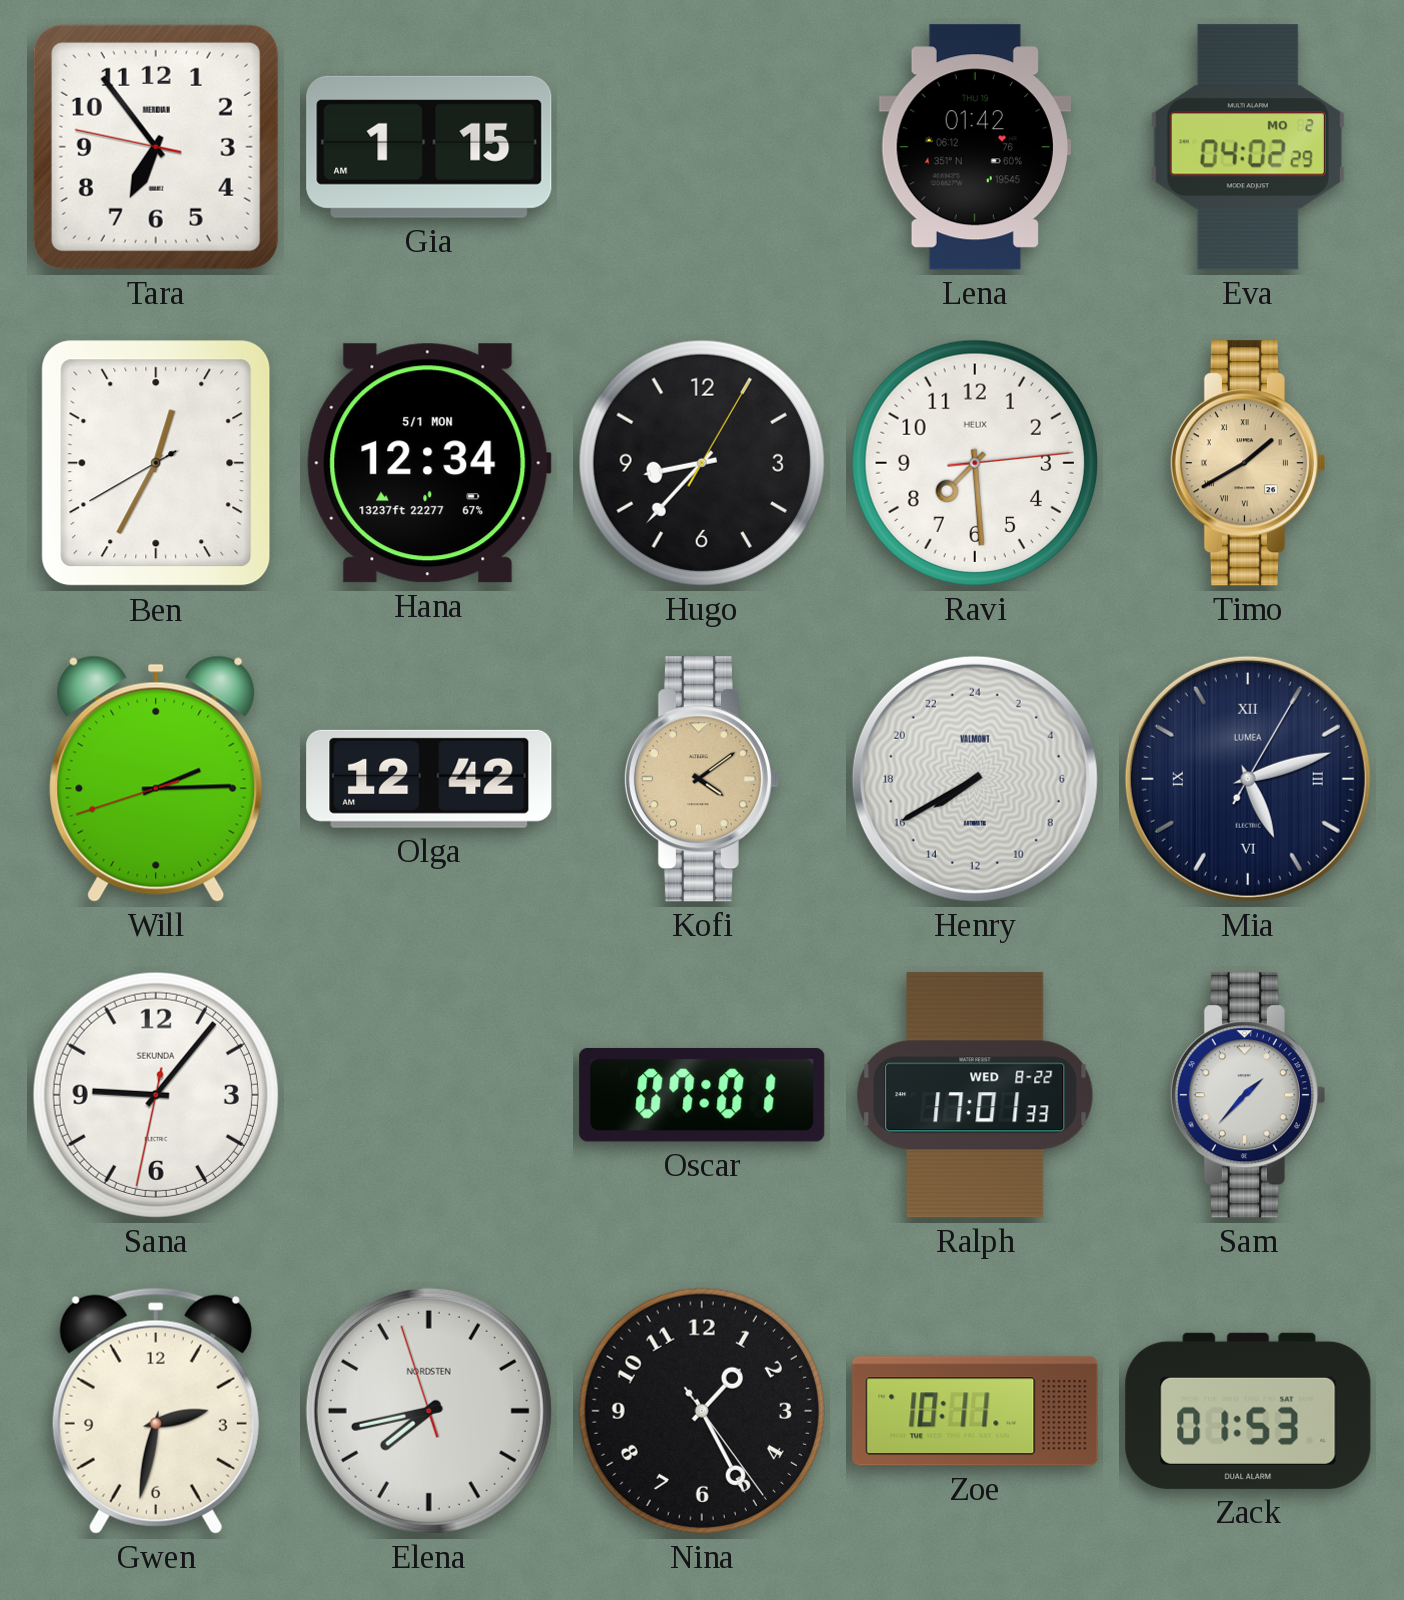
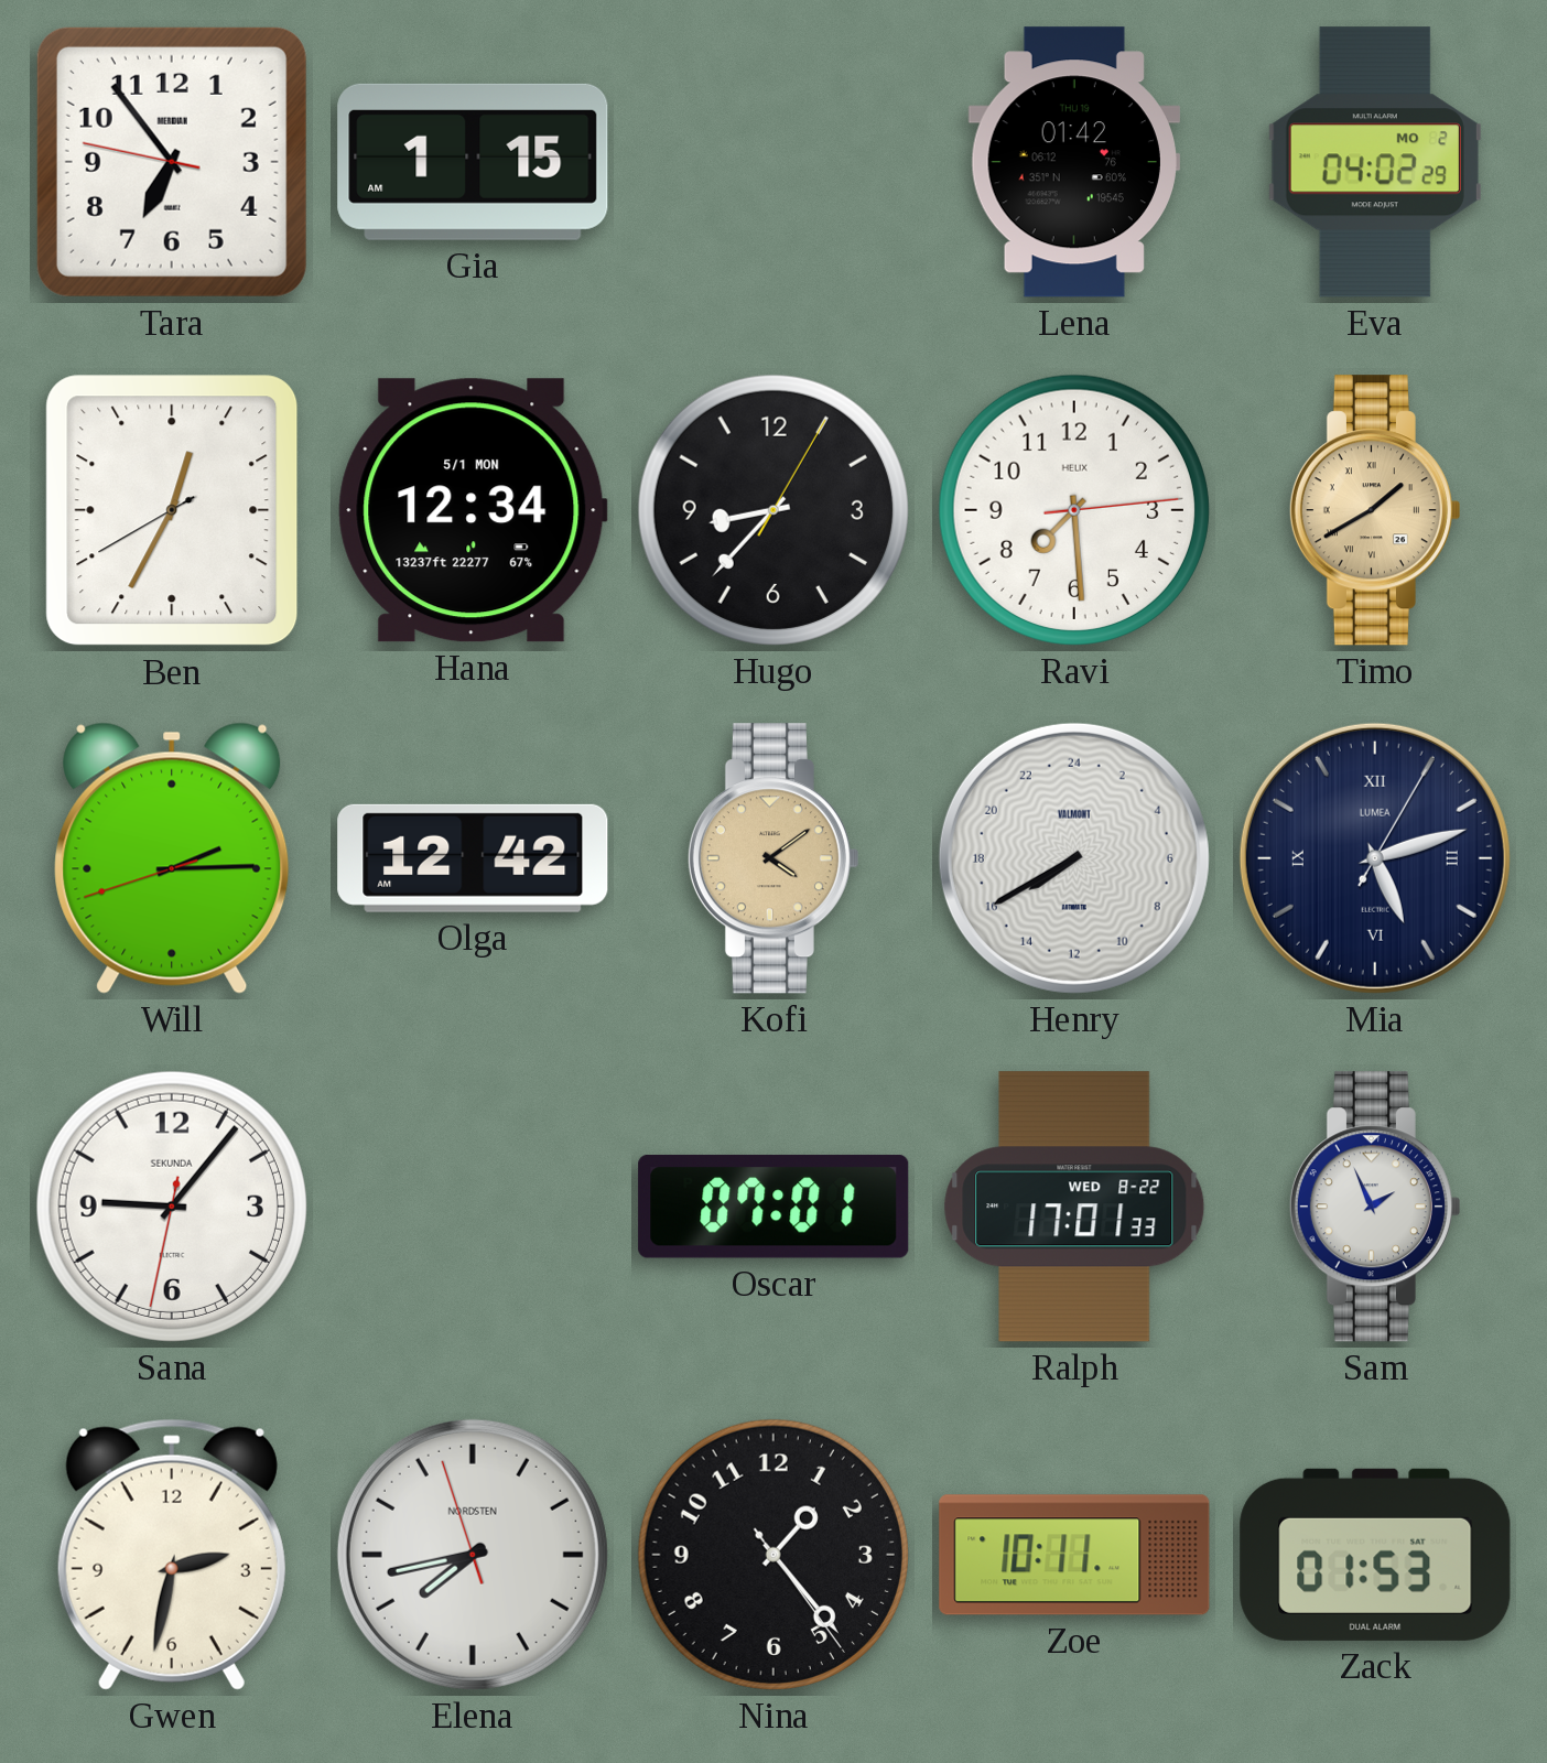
Sam: 1:37 -> 1:56
Nina: 1:25 -> 1:23
